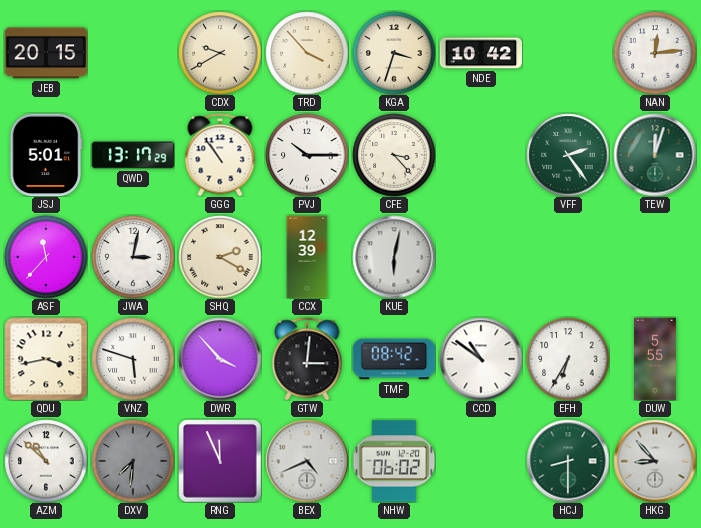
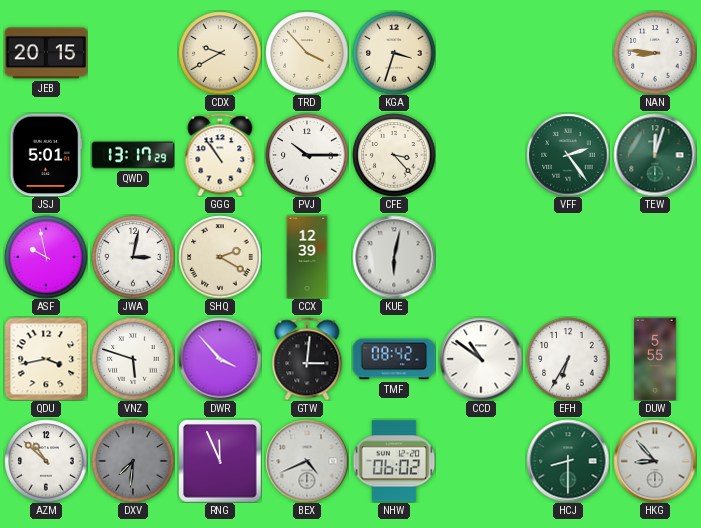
NDE: 10:42 -> none
NAN: 12:14 -> 8:46
ASF: 11:37 -> 9:58
